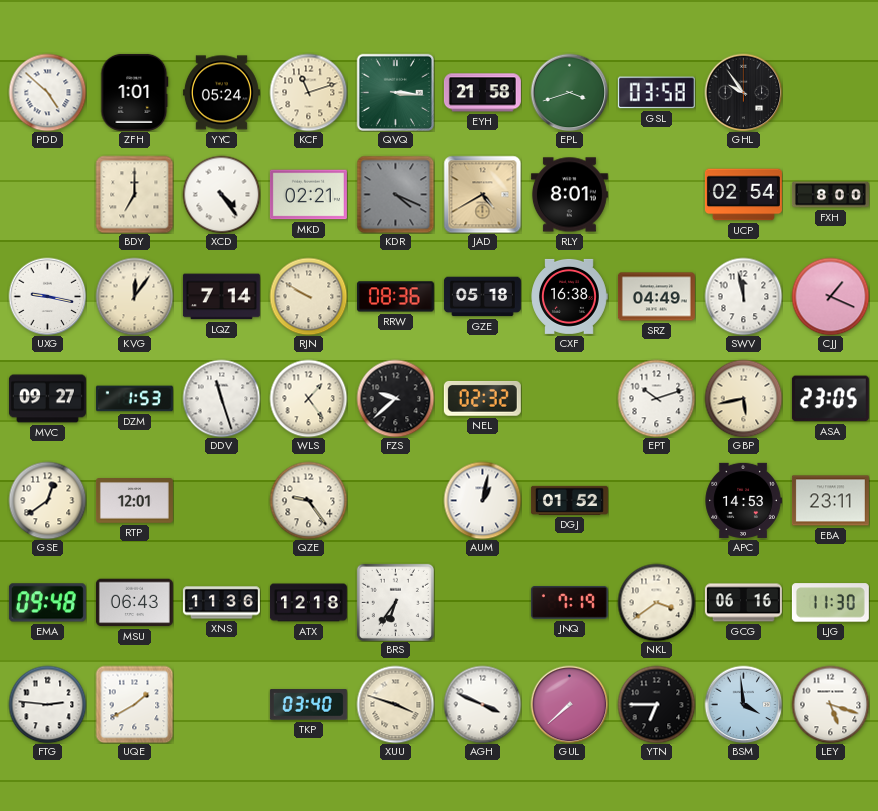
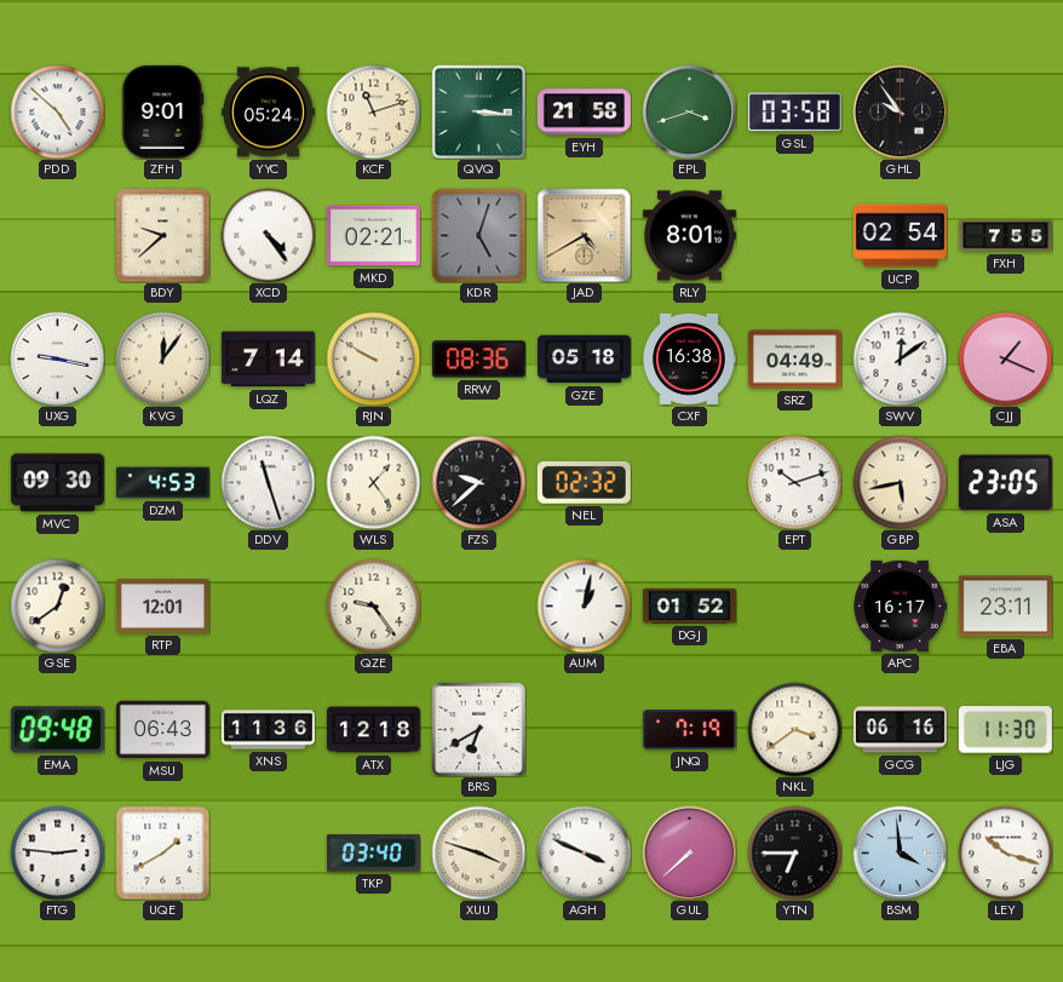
ZFH: 1:01 -> 9:01
BDY: 7:00 -> 9:38
KDR: 4:19 -> 5:03
FXH: 8:00 -> 7:55
SWV: 11:58 -> 12:09
MVC: 09:27 -> 09:30
DZM: 1:53 -> 4:53
APC: 14:53 -> 16:17
BRS: 6:36 -> 6:40
LEY: 5:18 -> 10:18
